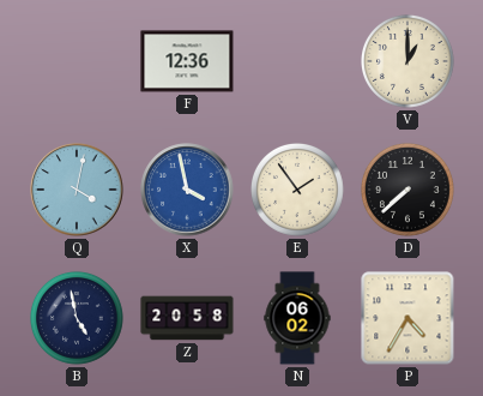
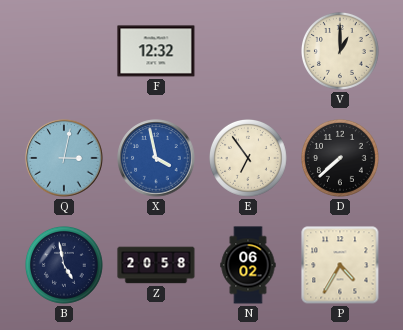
F: 12:36 -> 12:32
Q: 4:02 -> 3:02
E: 1:54 -> 6:54
